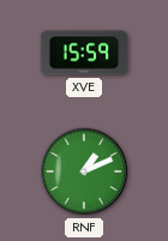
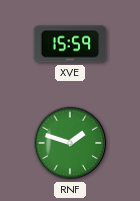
RNF: 1:11 -> 1:48
